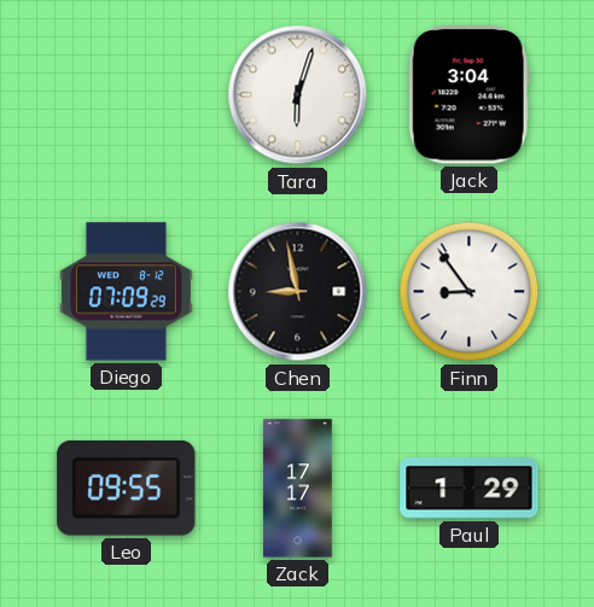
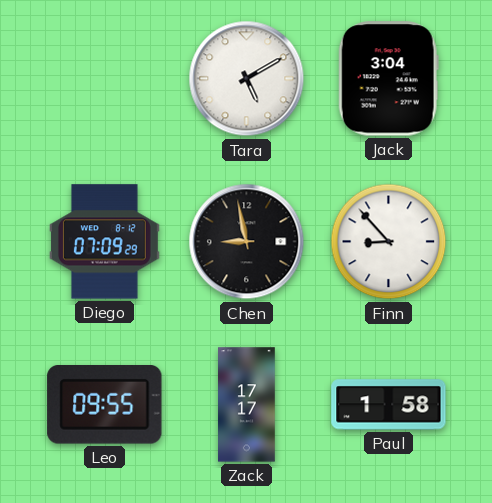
Tara: 6:03 -> 5:10
Finn: 8:54 -> 8:53
Paul: 1:29 -> 1:58
